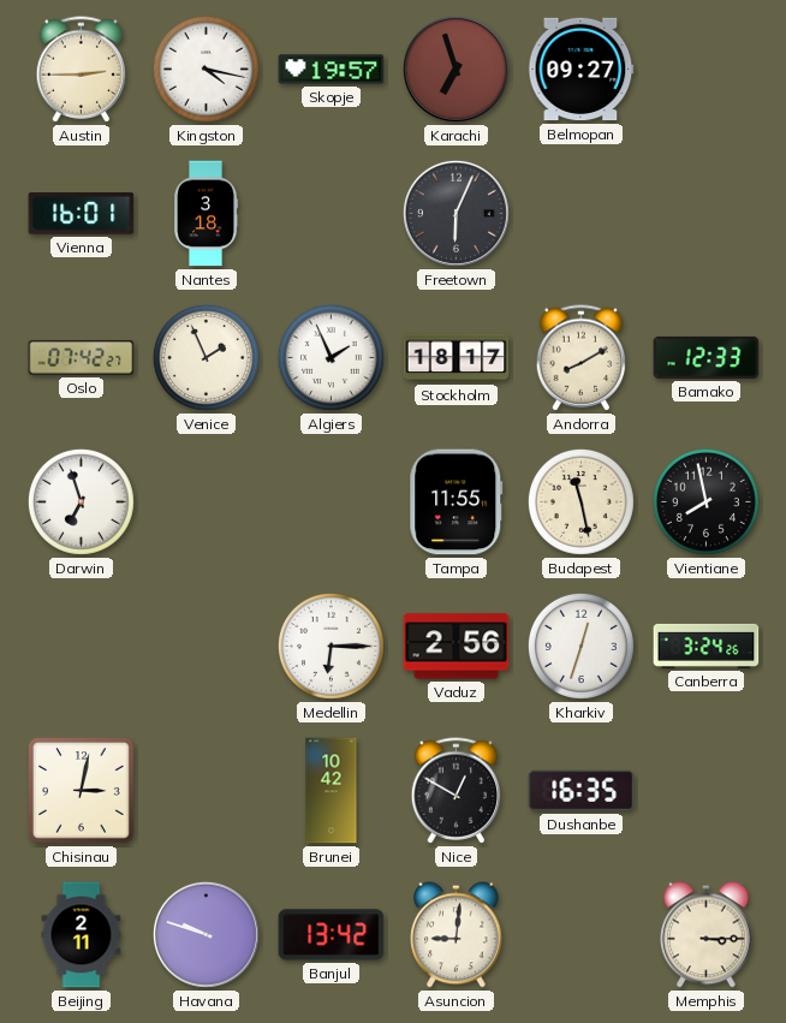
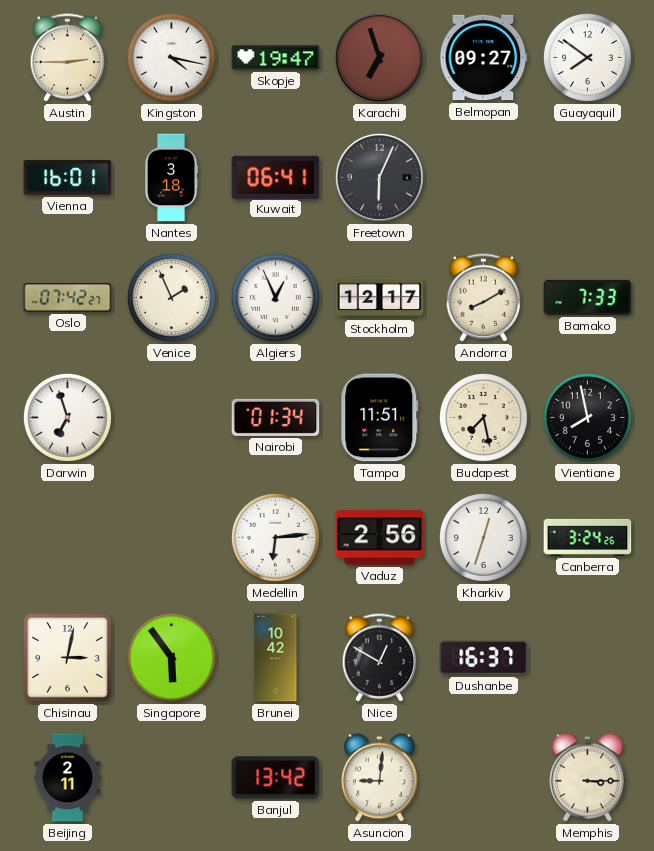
Skopje: 19:57 -> 19:47
Guayaquil: none -> 7:51
Kuwait: none -> 06:41
Algiers: 1:56 -> 12:56
Stockholm: 18:17 -> 12:17
Bamako: 12:33 -> 7:33
Nairobi: none -> 01:34
Tampa: 11:55 -> 11:51
Budapest: 11:28 -> 7:28
Medellin: 6:15 -> 6:14
Singapore: none -> 5:54
Dushanbe: 16:35 -> 16:37
Havana: 9:48 -> none
